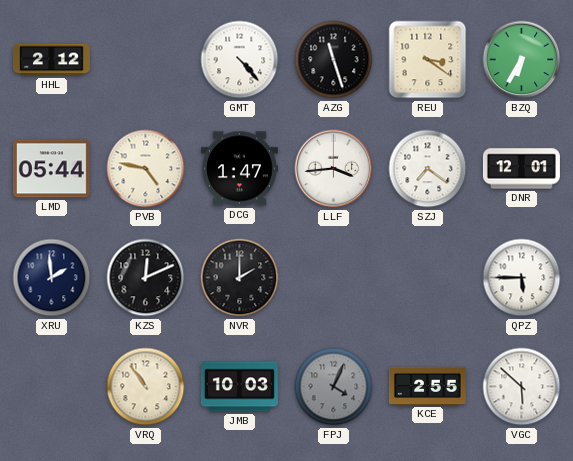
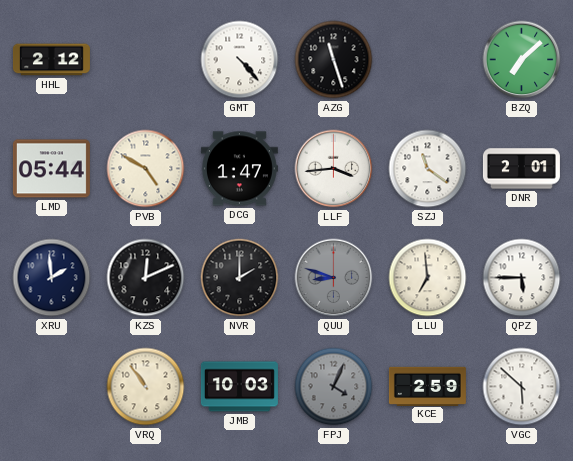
REU: 3:21 -> none
BZQ: 6:35 -> 7:08
PVB: 4:47 -> 4:50
SZJ: 7:21 -> 11:21
DNR: 12:01 -> 2:01
QUU: none -> 8:48
LLU: none -> 6:59
KCE: 2:55 -> 2:59
